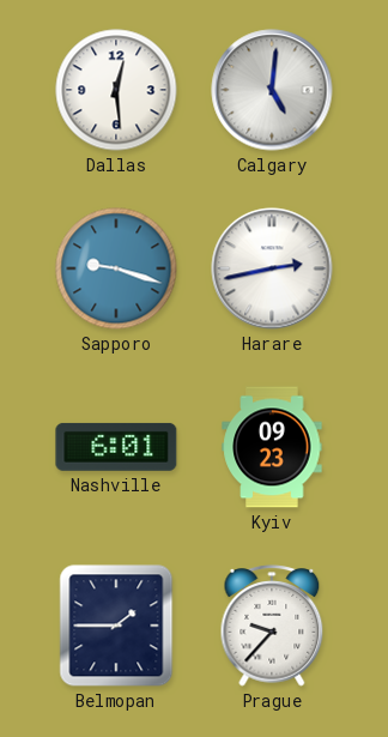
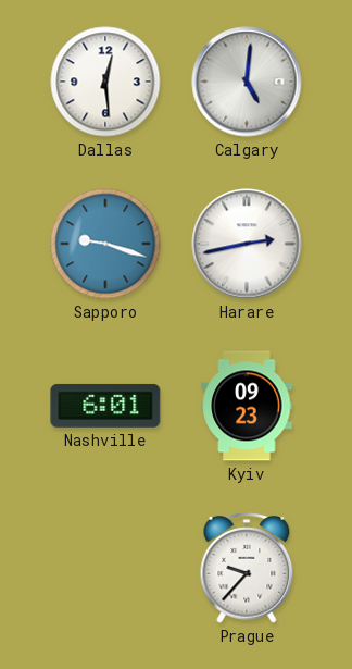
Belmopan: 1:45 -> none
